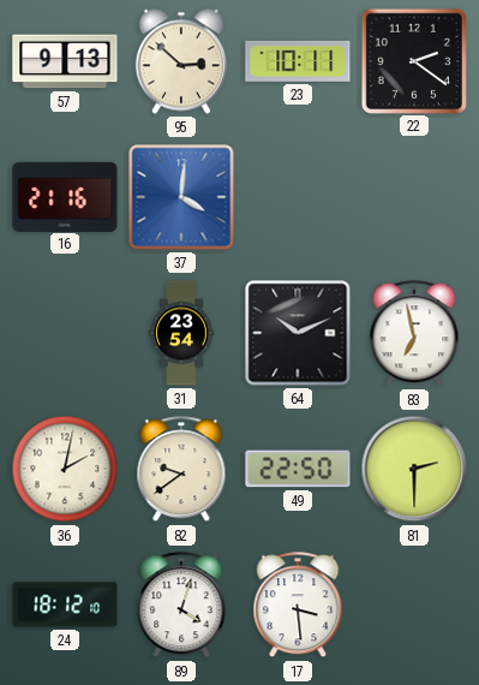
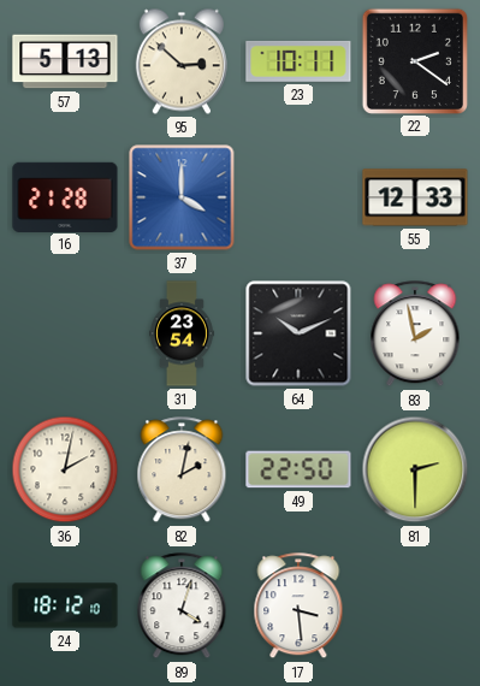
57: 9:13 -> 5:13
16: 21:16 -> 21:28
37: 4:01 -> 4:00
55: none -> 12:33
83: 6:58 -> 1:58
82: 9:39 -> 2:02
